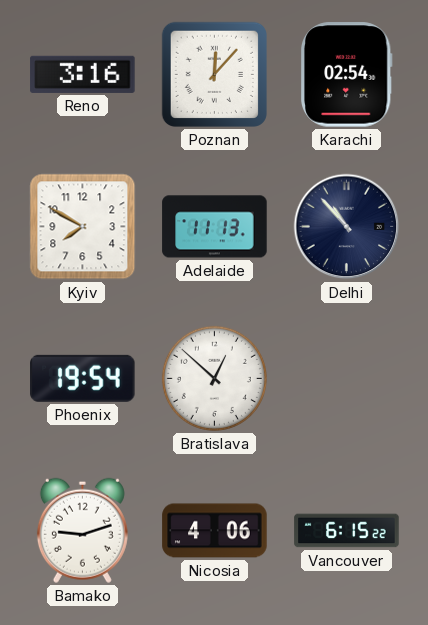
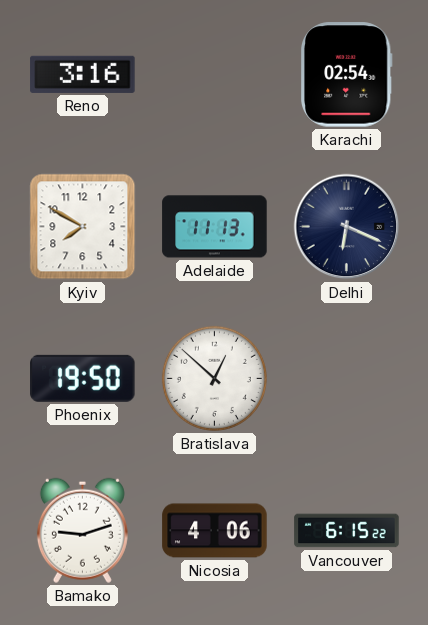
Poznan: 12:07 -> none
Delhi: 10:53 -> 6:19
Phoenix: 19:54 -> 19:50
